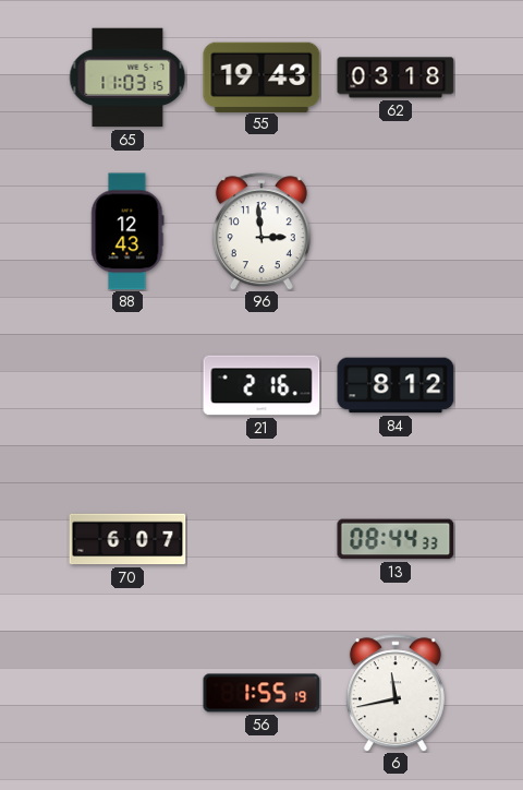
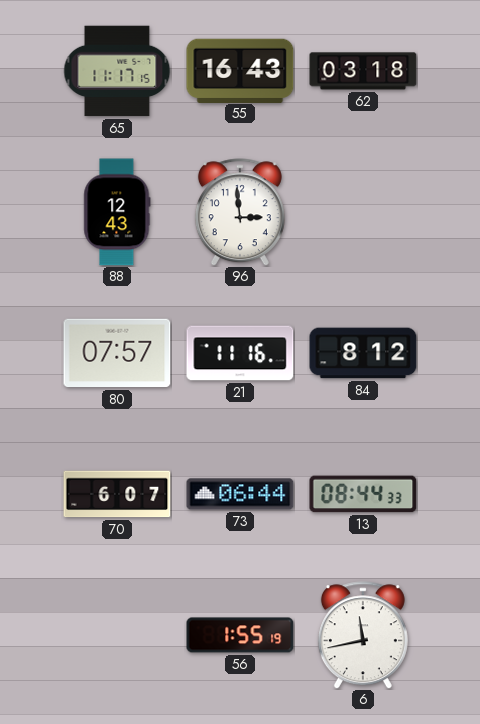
65: 11:03 -> 11:17
55: 19:43 -> 16:43
80: none -> 07:57
21: 2:16 -> 11:16
73: none -> 06:44
